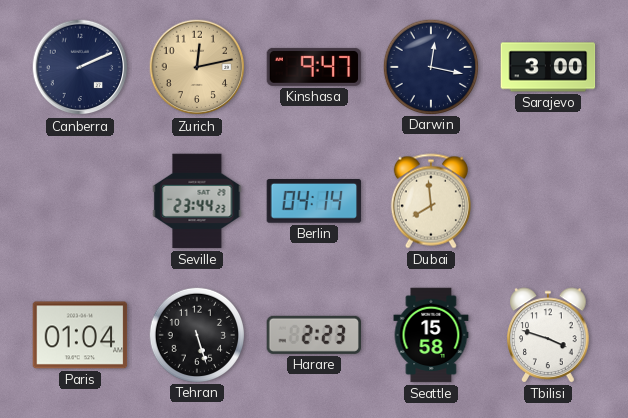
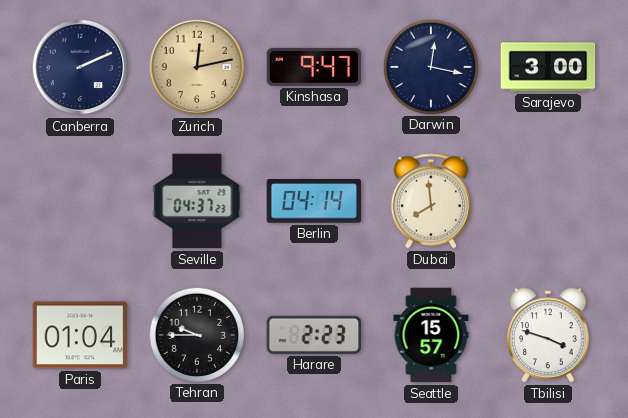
Seville: 23:44 -> 04:37
Tehran: 5:27 -> 9:45
Seattle: 15:58 -> 15:57
